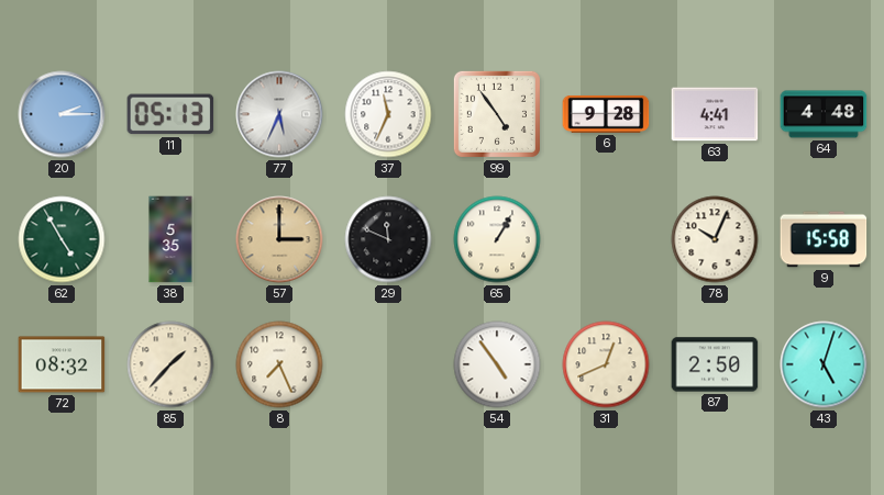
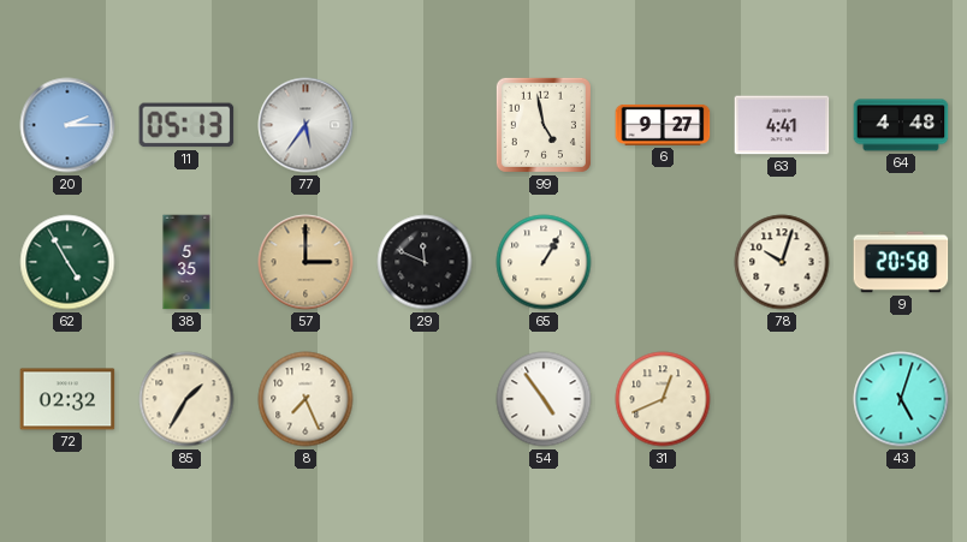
77: 5:34 -> 5:36
37: 11:34 -> none
99: 4:54 -> 4:58
6: 9:28 -> 9:27
78: 10:04 -> 10:03
9: 15:58 -> 20:58
72: 08:32 -> 02:32
85: 1:37 -> 1:35
87: 2:50 -> none
